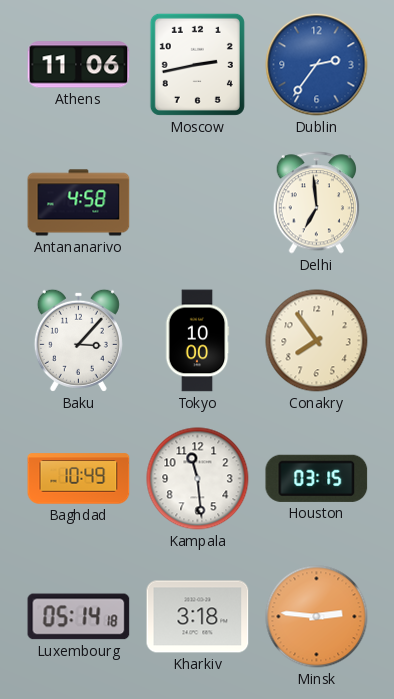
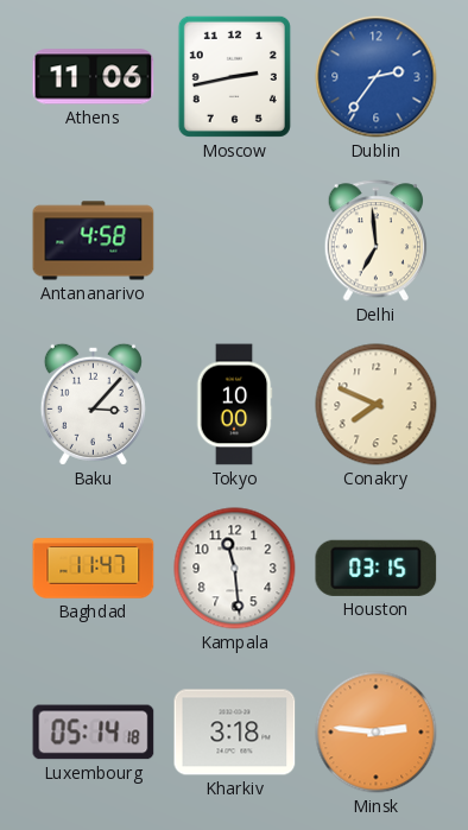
Conakry: 7:54 -> 7:49
Baghdad: 10:49 -> 11:47
